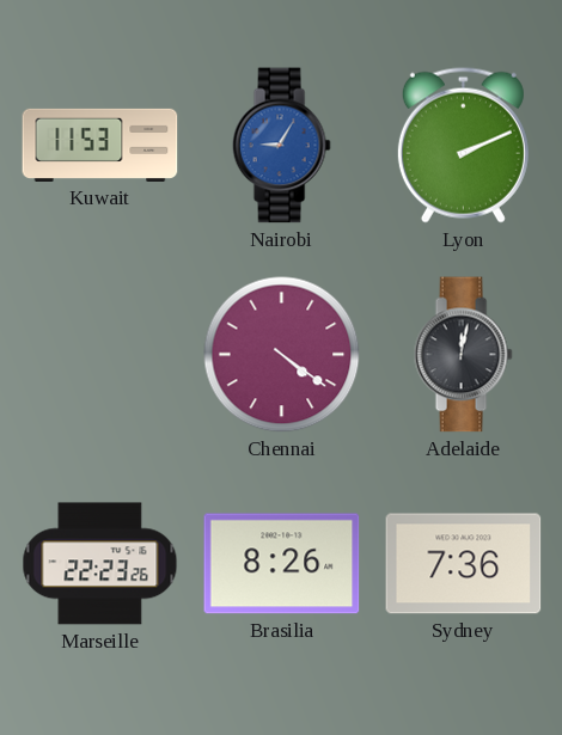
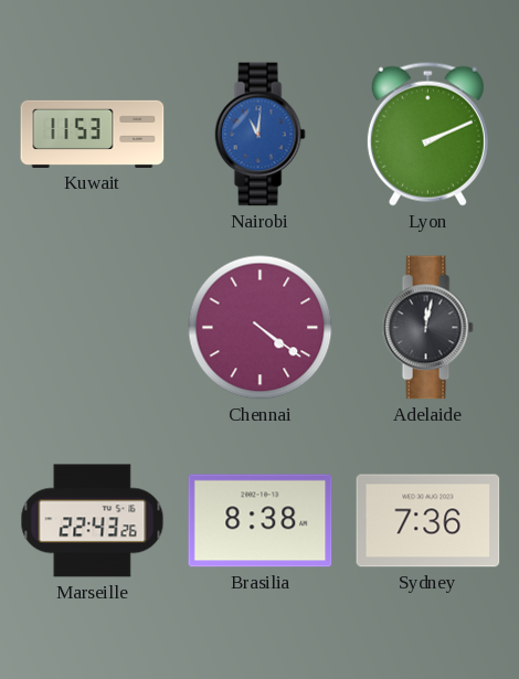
Nairobi: 9:05 -> 11:01
Marseille: 22:23 -> 22:43
Brasilia: 8:26 -> 8:38
